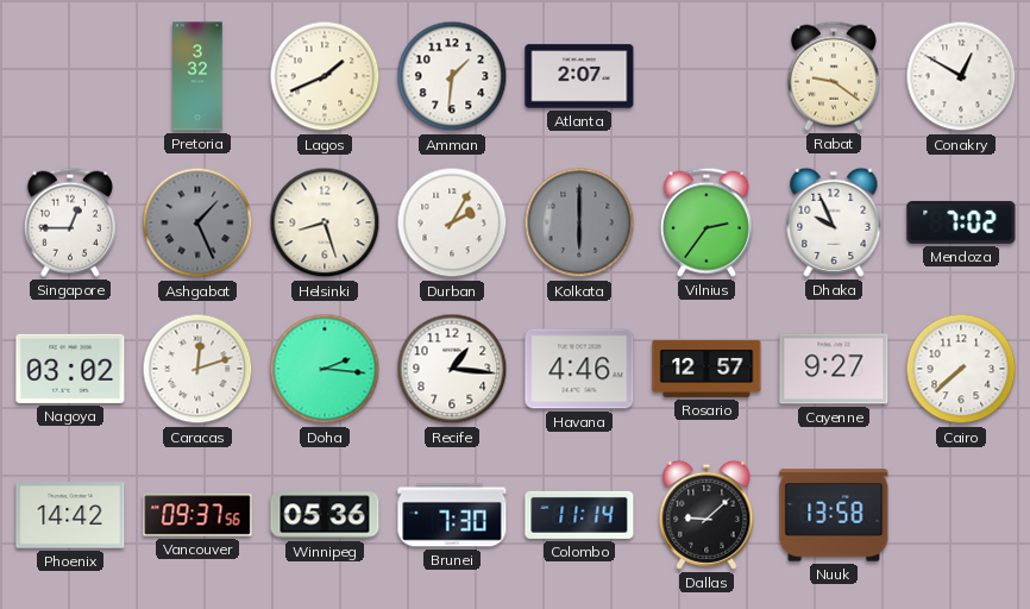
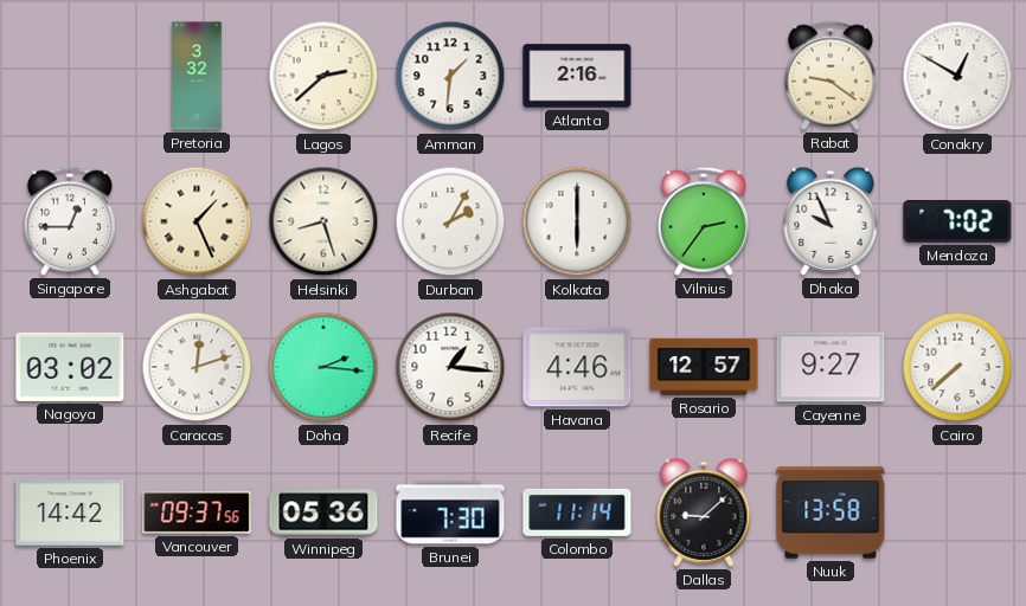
Lagos: 1:41 -> 2:38
Atlanta: 2:07 -> 2:16
Ashgabat dial: grey -> cream
Kolkata dial: grey -> white
